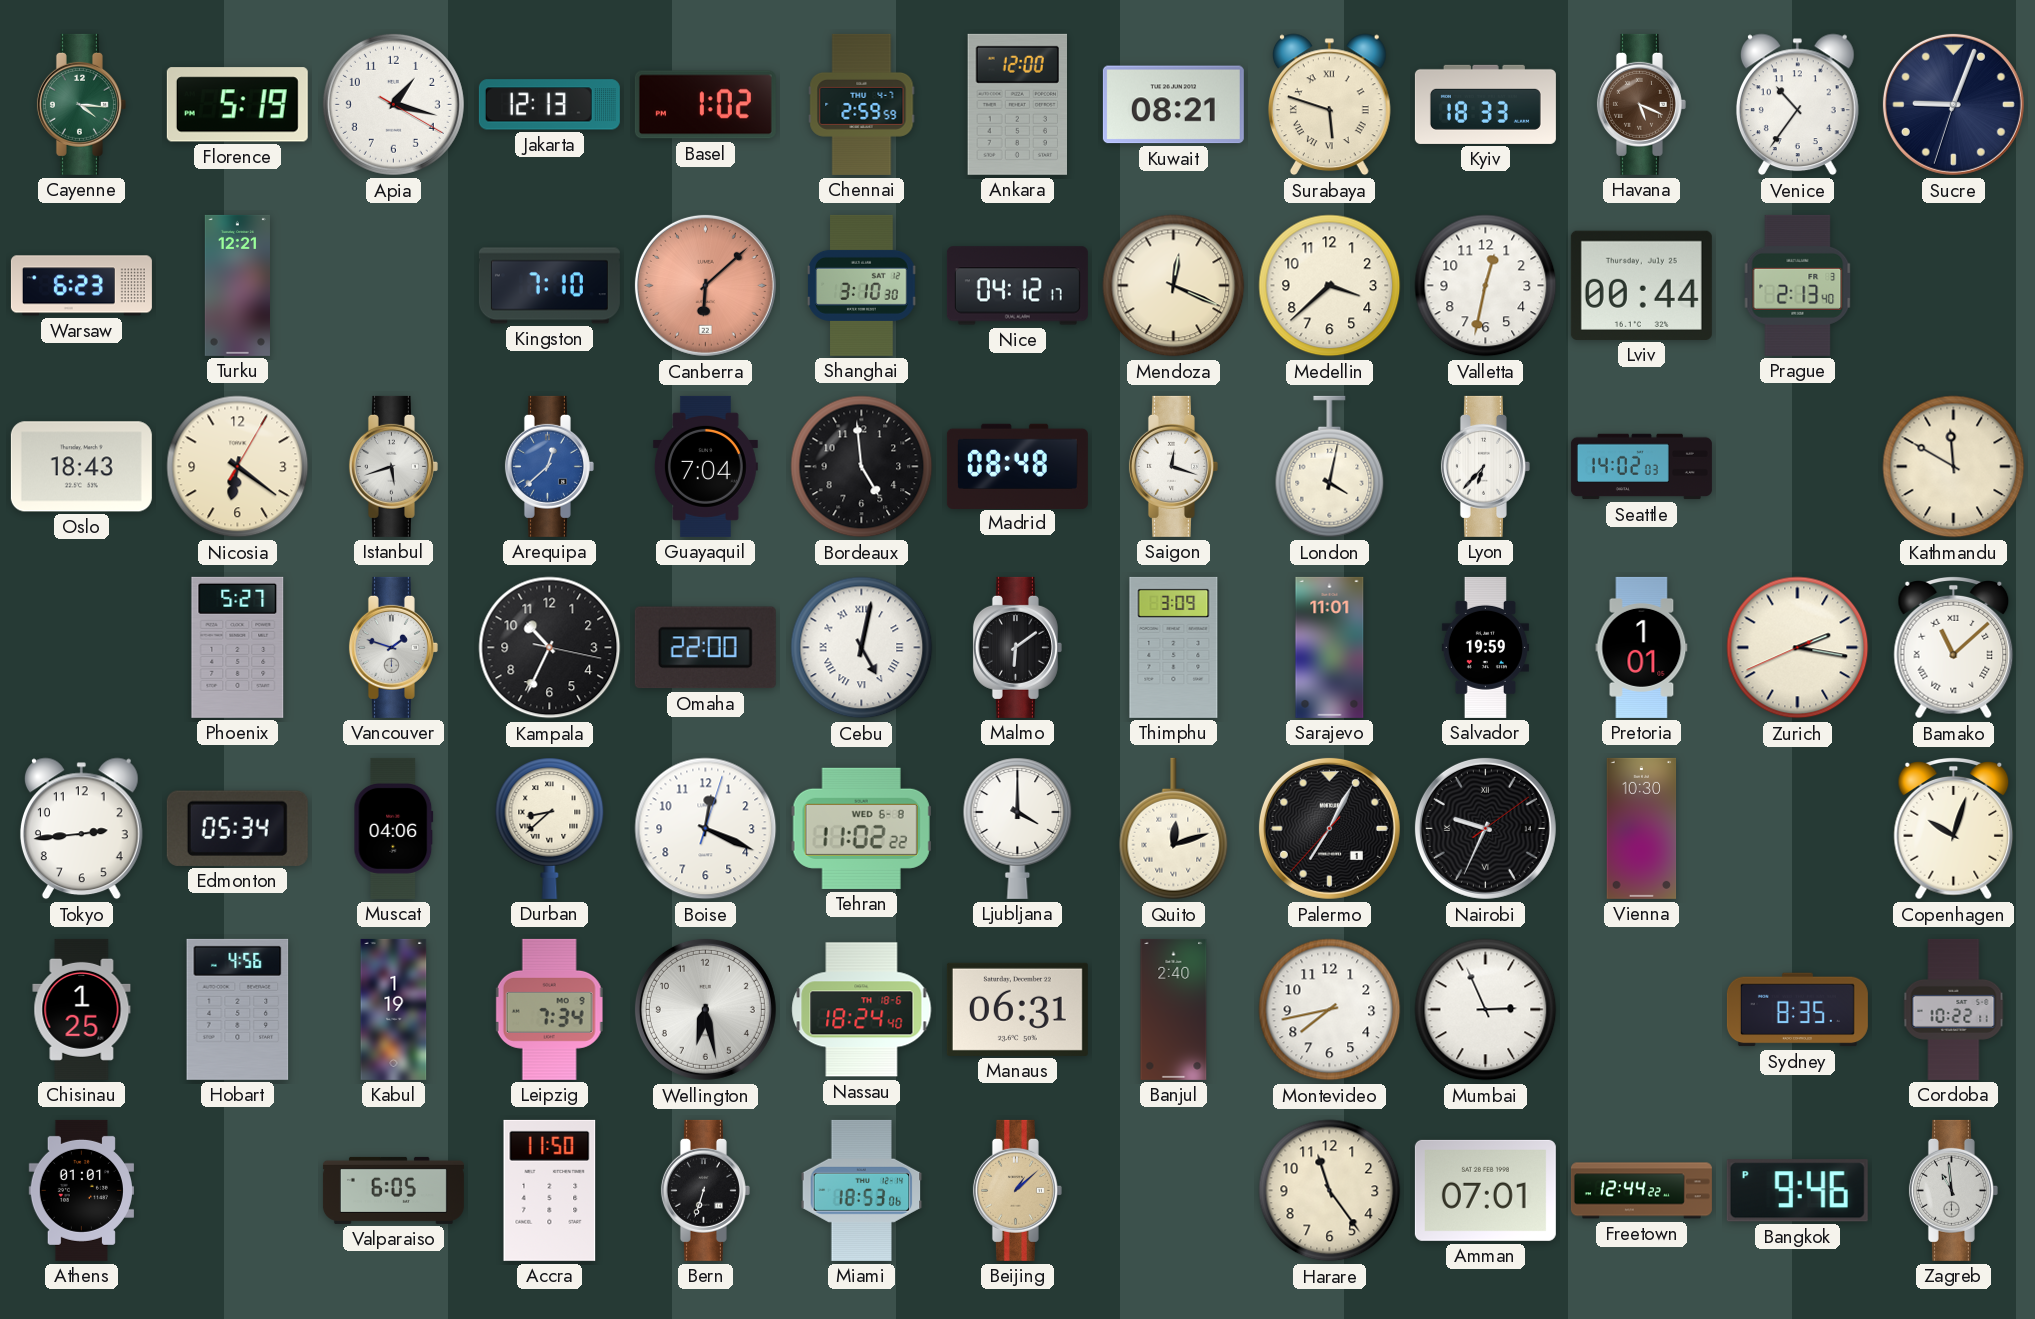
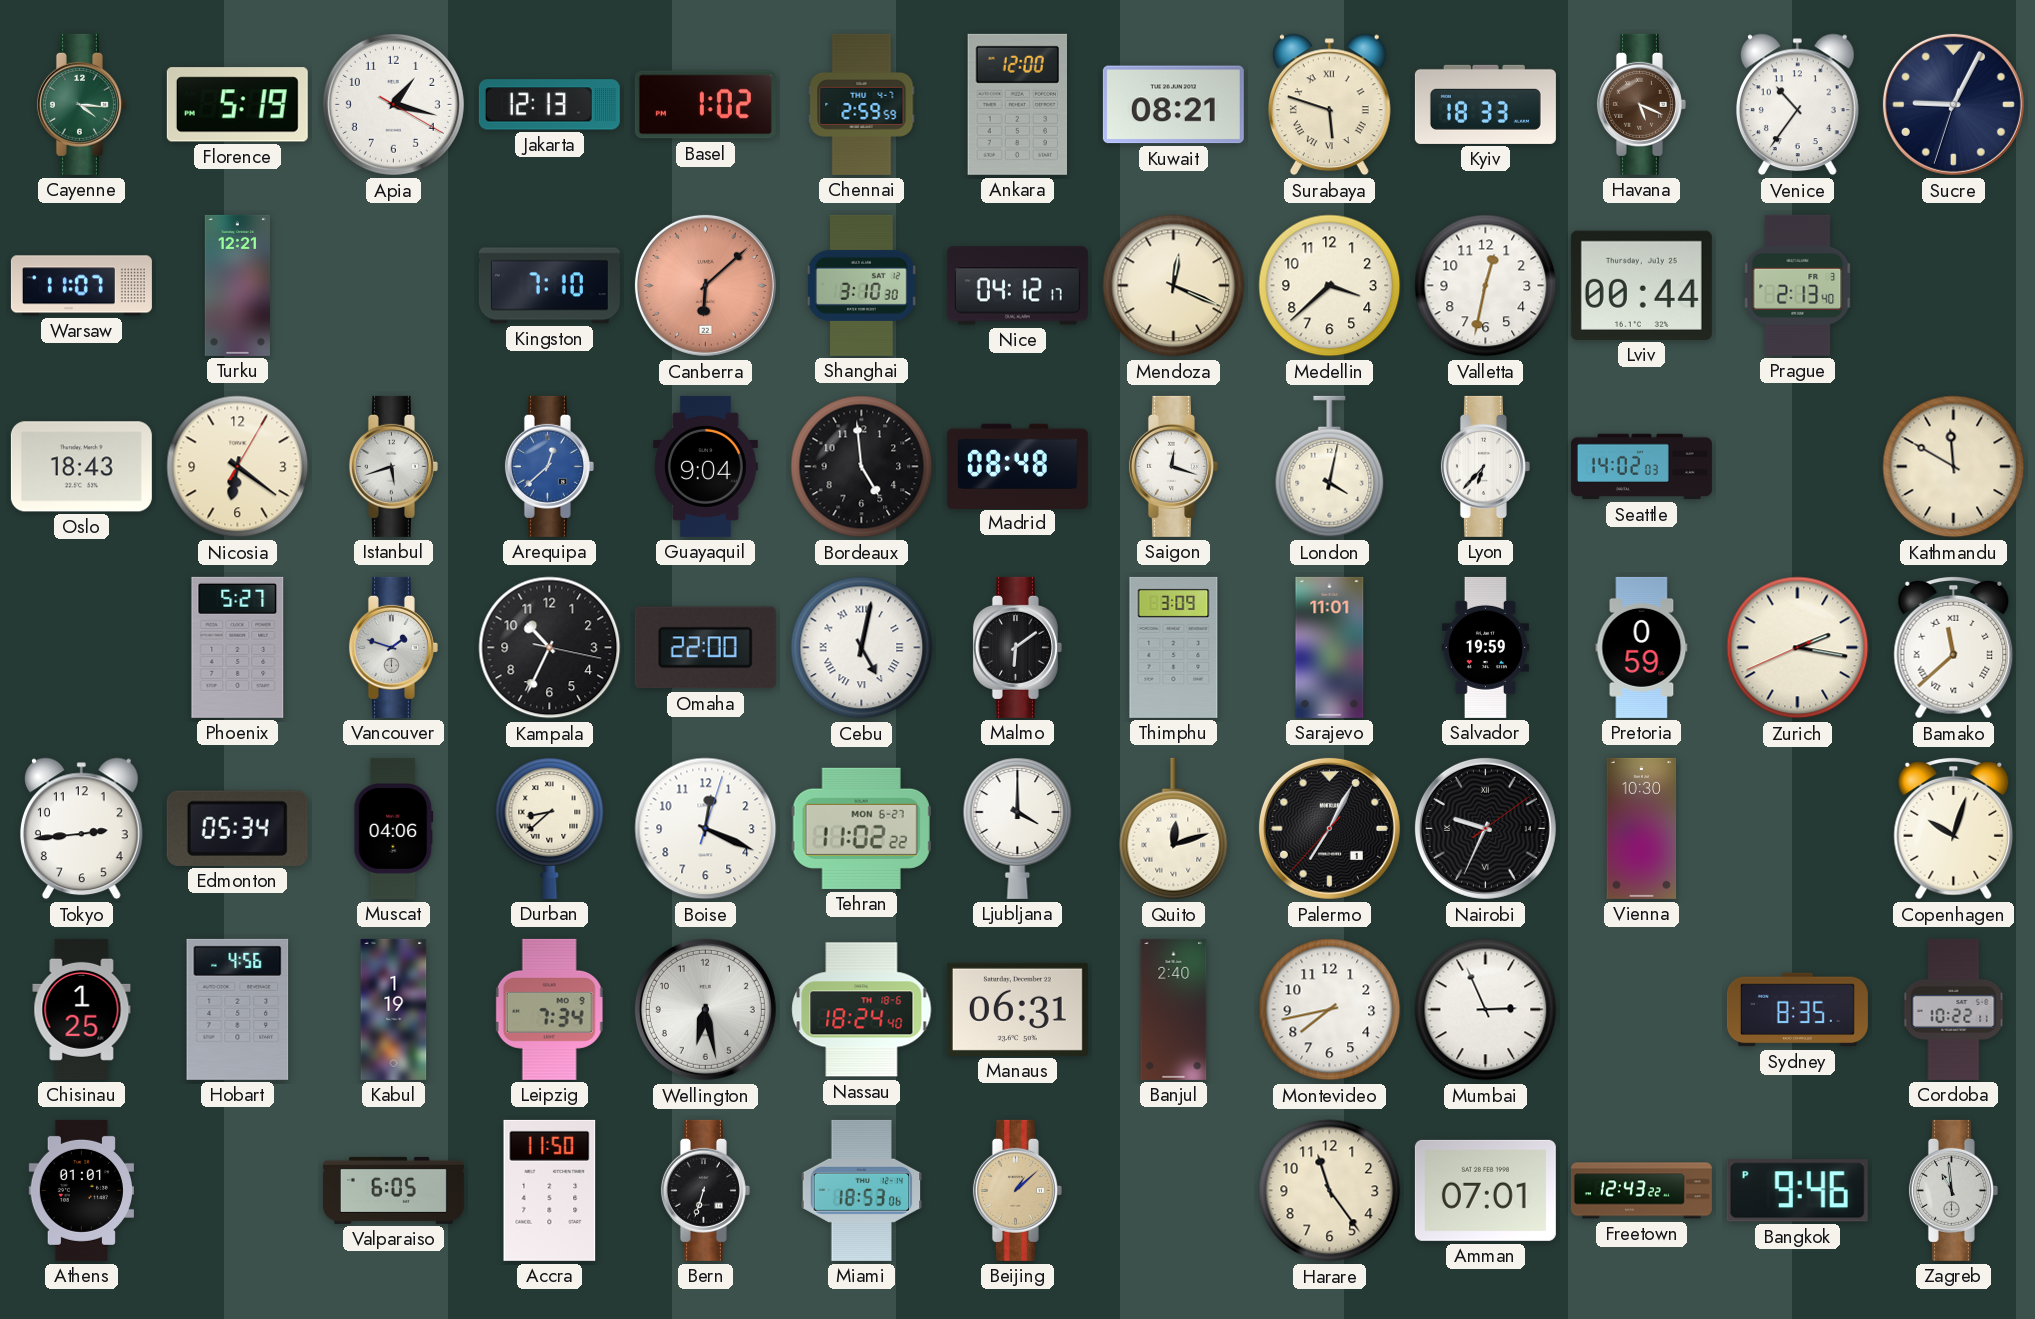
Sucre: 9:03 -> 9:04
Warsaw: 6:23 -> 11:07
Guayaquil: 7:04 -> 9:04
Pretoria: 1:01 -> 0:59
Bamako: 11:08 -> 11:38
Tehran date: WED 6-8 -> MON 6-27
Freetown: 12:44 -> 12:43
